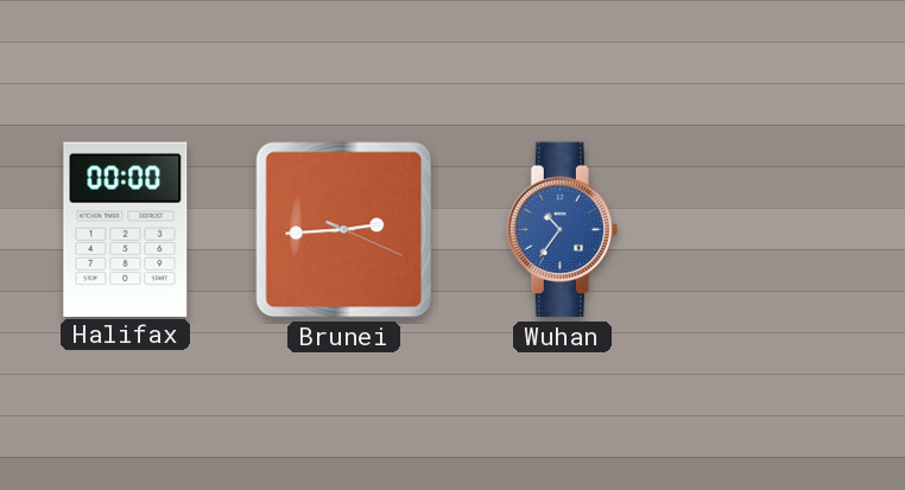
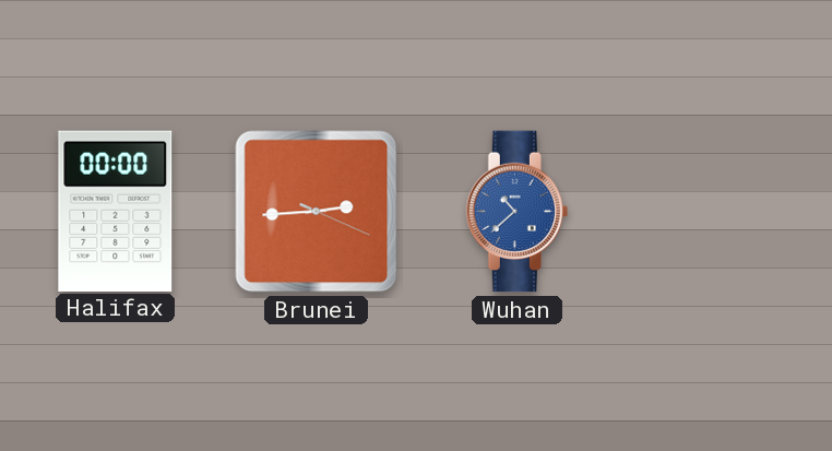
Wuhan: 10:36 -> 10:38
